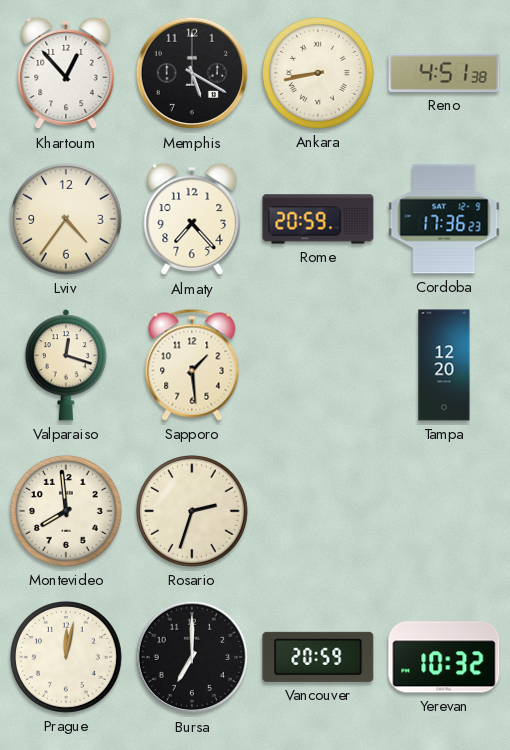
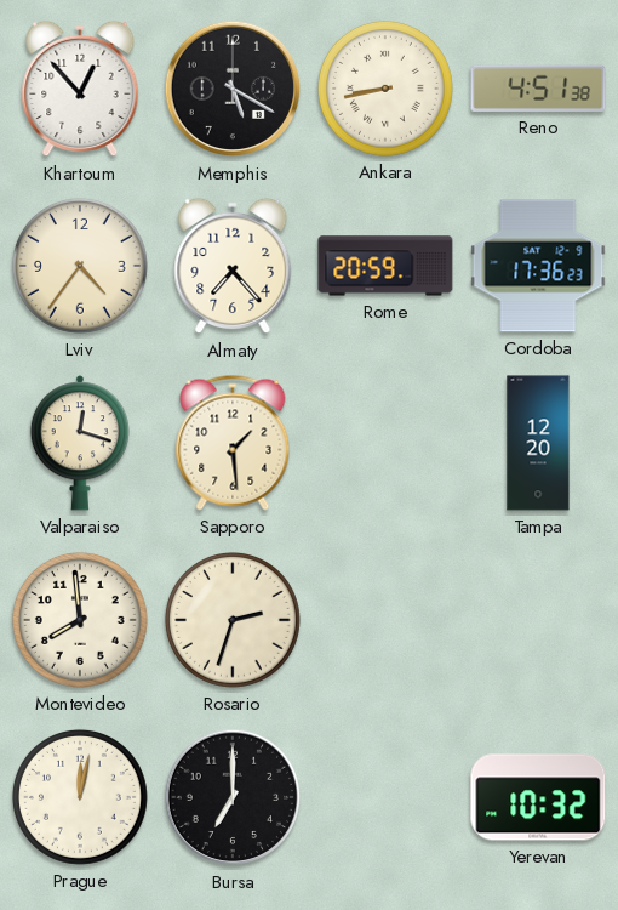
Vancouver: 20:59 -> none
